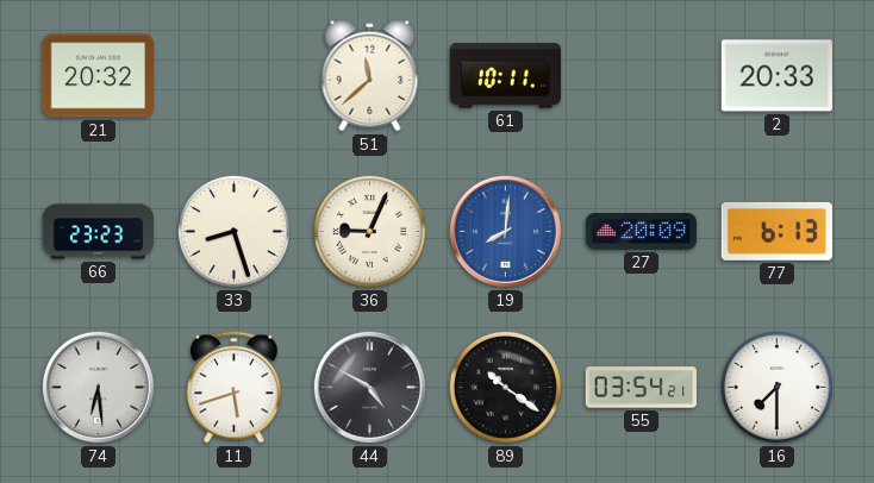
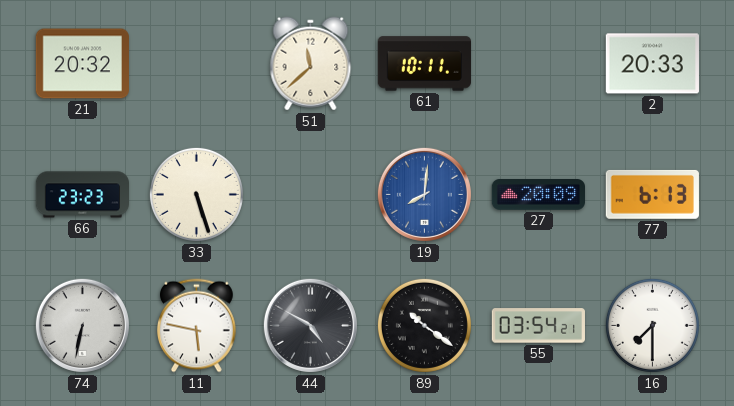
33: 8:27 -> 5:27
36: 9:04 -> none
74: 6:29 -> 6:32
11: 5:42 -> 5:47
